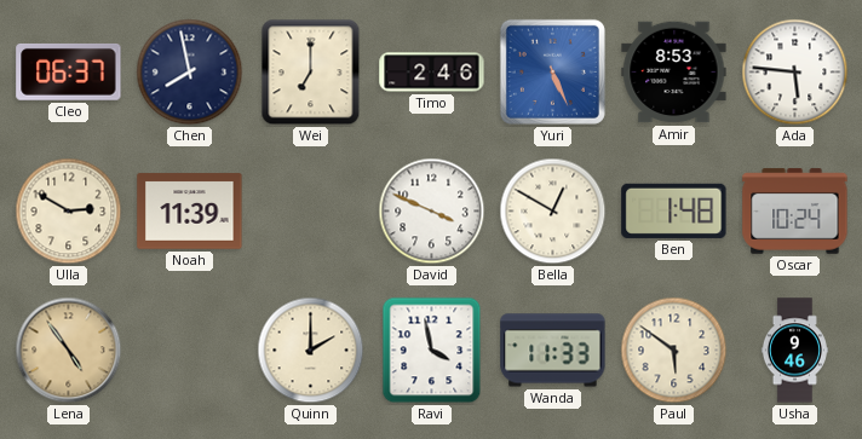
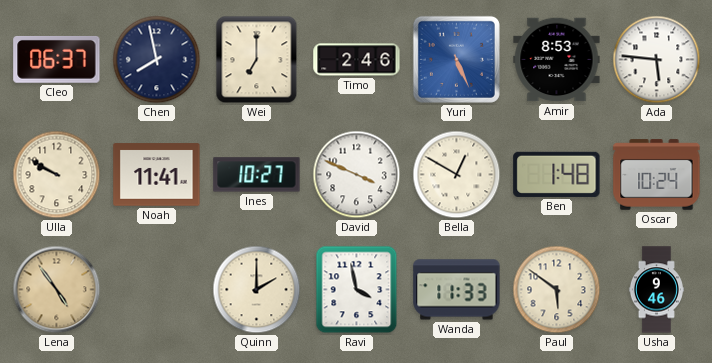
Ulla: 2:50 -> 9:50
Noah: 11:39 -> 11:41
Ines: none -> 10:27
